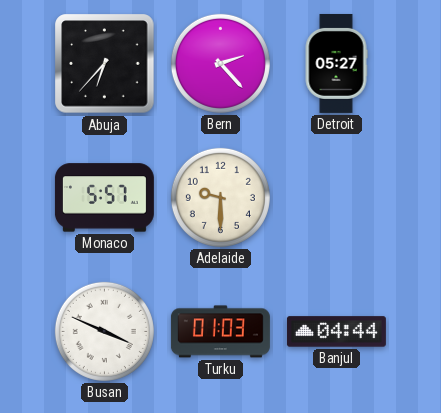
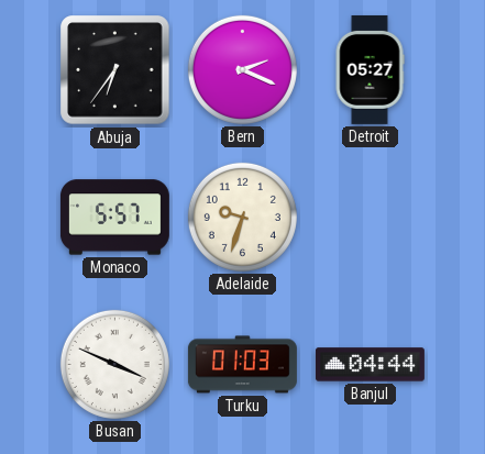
Abuja: 6:37 -> 6:36
Bern: 2:23 -> 2:19
Adelaide: 9:30 -> 9:33
